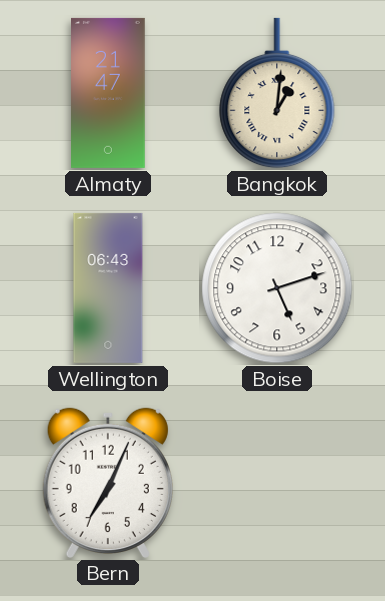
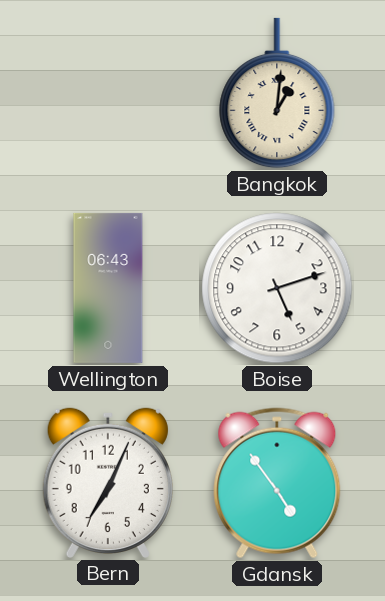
Almaty: 21:47 -> none
Gdansk: none -> 4:54
